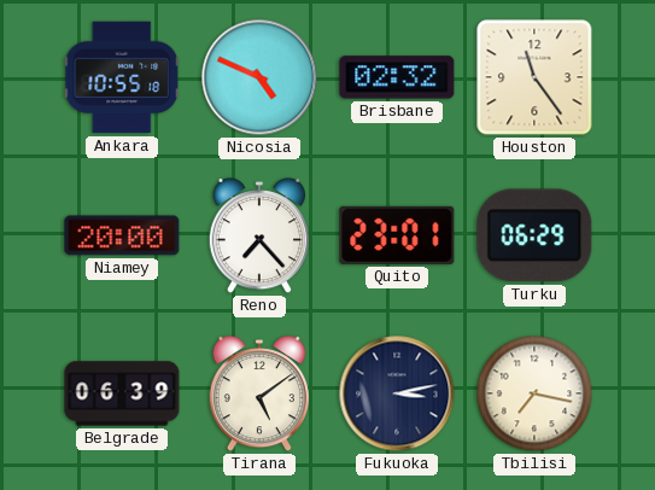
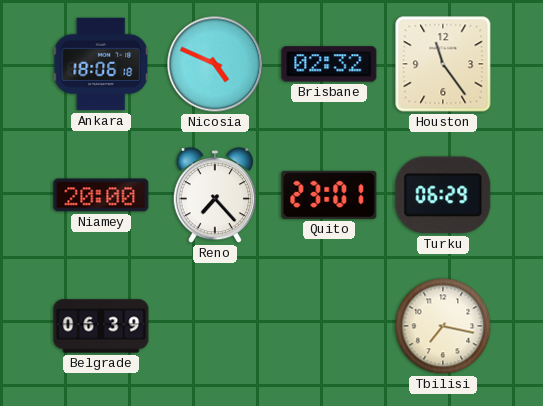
Ankara: 10:55 -> 18:06
Tirana: 5:09 -> none
Fukuoka: 3:13 -> none
